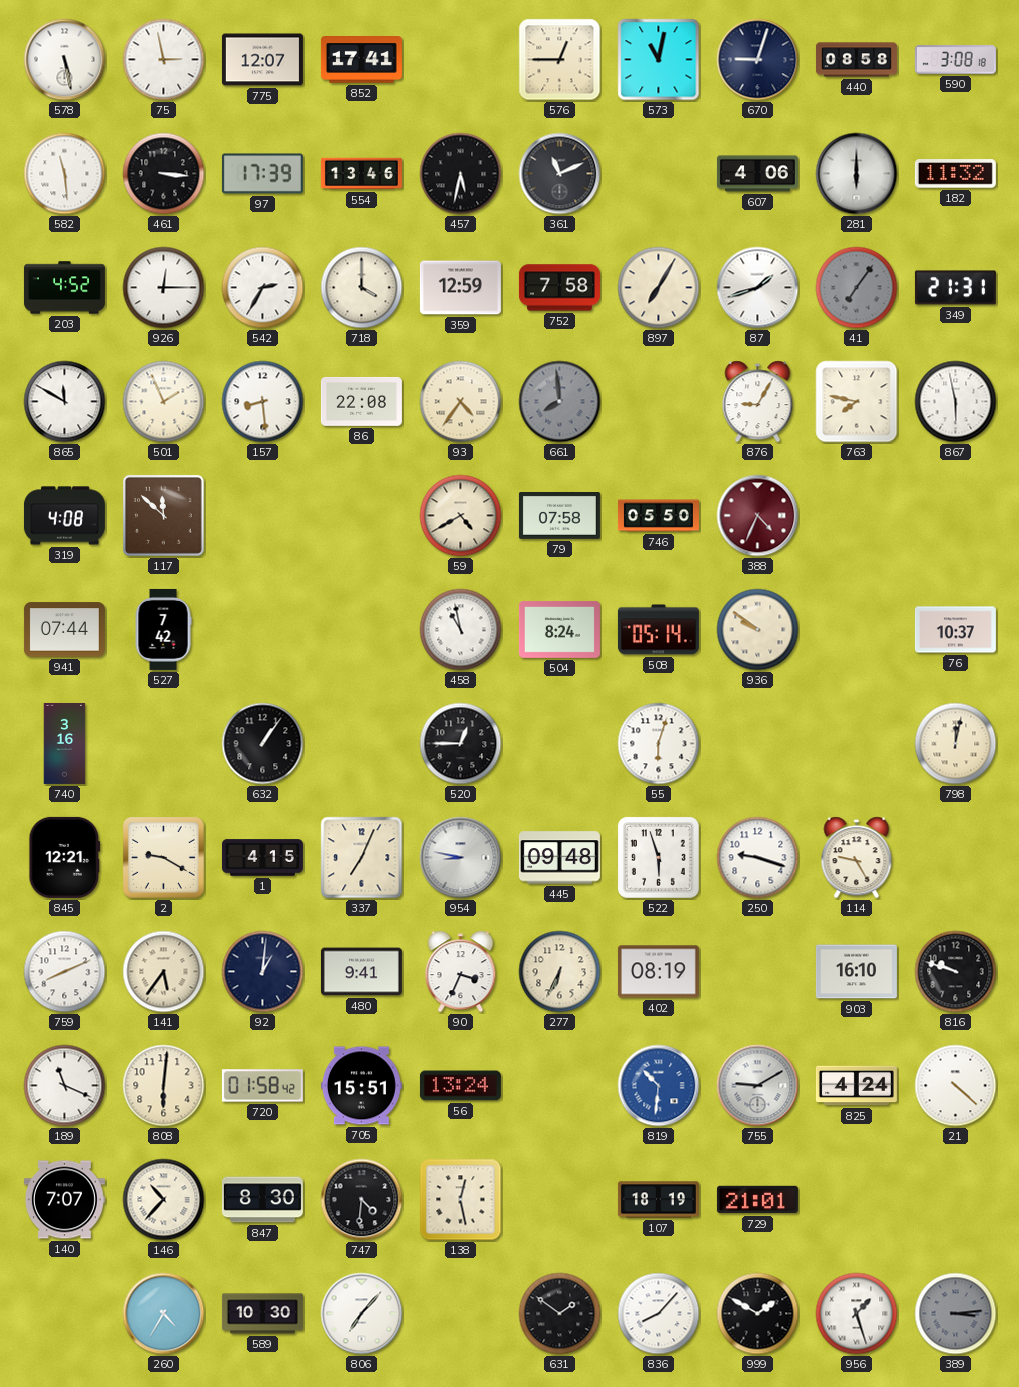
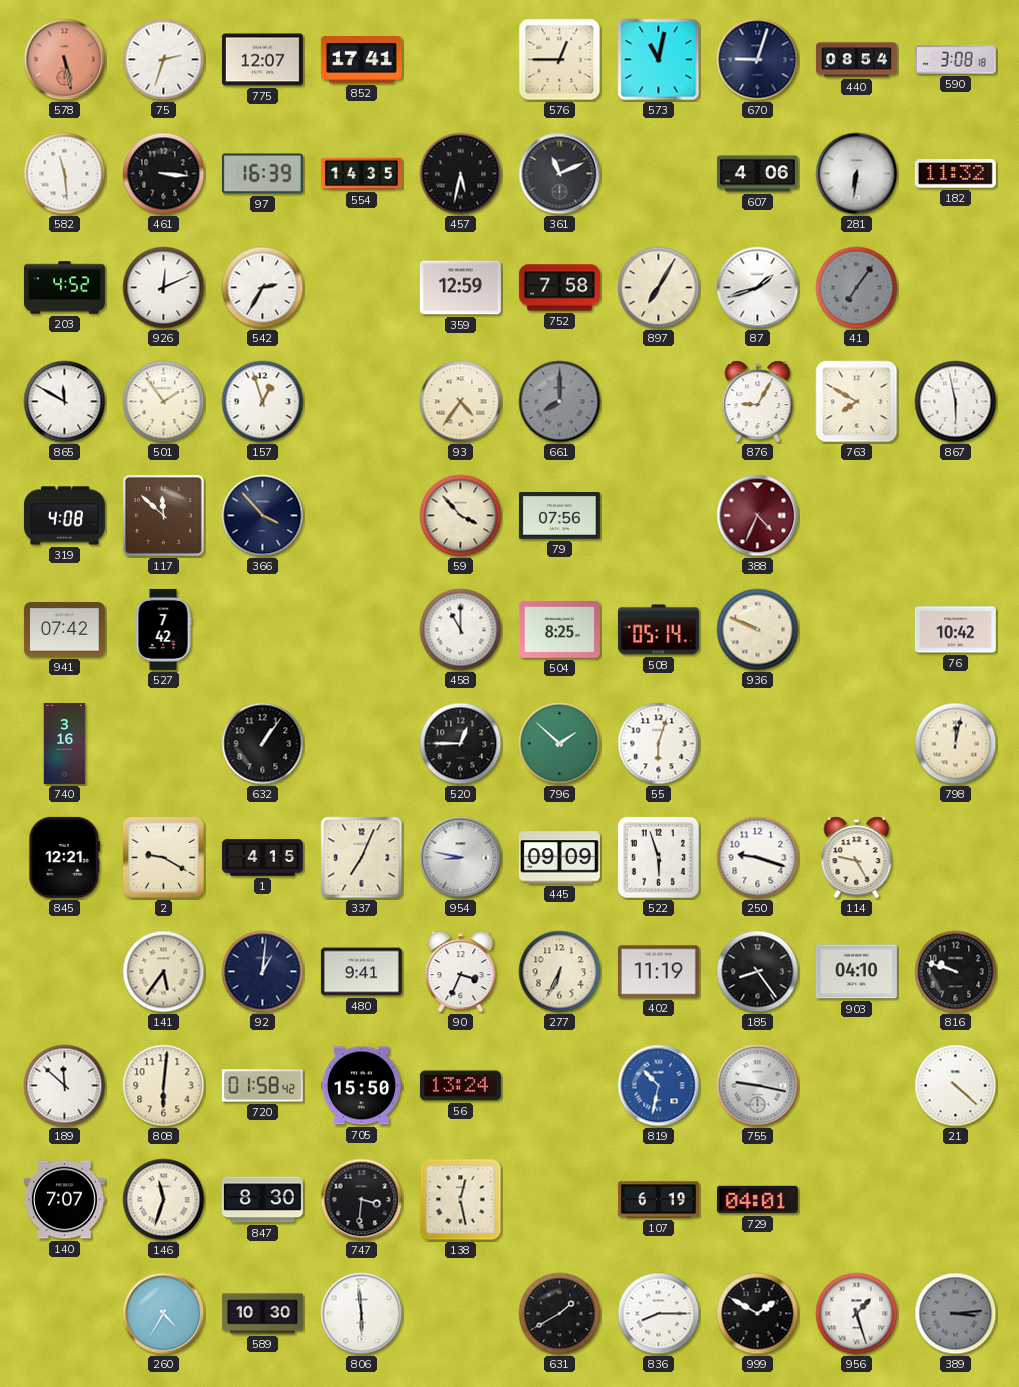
578 dial: white -> salmon
75: 2:58 -> 2:33
440: 08:58 -> 08:54
97: 17:39 -> 16:39
554: 13:46 -> 14:35
281: 6:00 -> 6:31
926: 12:15 -> 12:11
718: 4:00 -> none
349: 21:31 -> none
501: 1:56 -> 1:54
157: 8:29 -> 12:57
86: 22:08 -> none
661: 7:59 -> 8:00
763: 7:47 -> 7:50
366: none -> 3:53
59: 4:40 -> 3:53
79: 07:58 -> 07:56
746: 05:50 -> none
941: 07:44 -> 07:42
458: 10:58 -> 11:00
504: 8:24 -> 8:25
936: 9:51 -> 9:49
76: 10:37 -> 10:42
796: none -> 1:52
445: 09:48 -> 09:09
759: 8:11 -> none
402: 08:19 -> 11:19
185: none -> 8:24
903: 16:10 -> 04:10
189: 11:19 -> 11:52
705: 15:51 -> 15:50
819: 10:31 -> 10:32
755: 9:10 -> 9:17
825: 4:24 -> none
146: 10:37 -> 11:33
747: 4:31 -> 3:31
107: 18:19 -> 6:19
729: 21:01 -> 04:01
806: 7:07 -> 5:59
631: 1:51 -> 1:40
836: 8:07 -> 8:15
